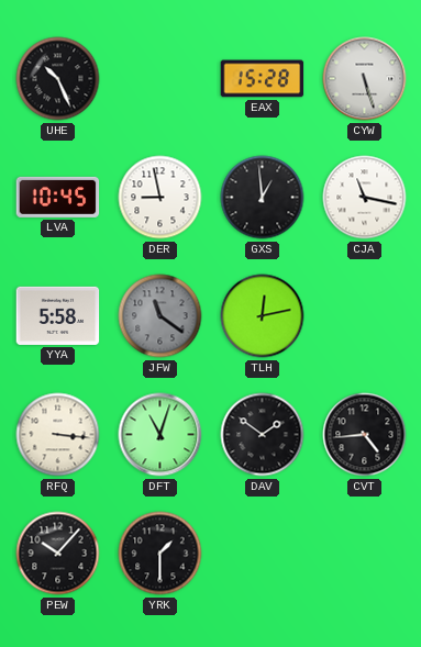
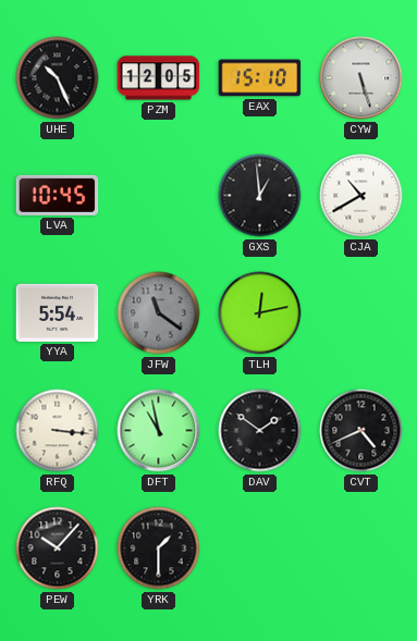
PZM: none -> 12:05
EAX: 15:28 -> 15:10
DER: 8:58 -> none
CJA: 11:17 -> 10:40
YYA: 5:58 -> 5:54
DFT: 11:03 -> 10:58
CVT: 4:44 -> 4:41
